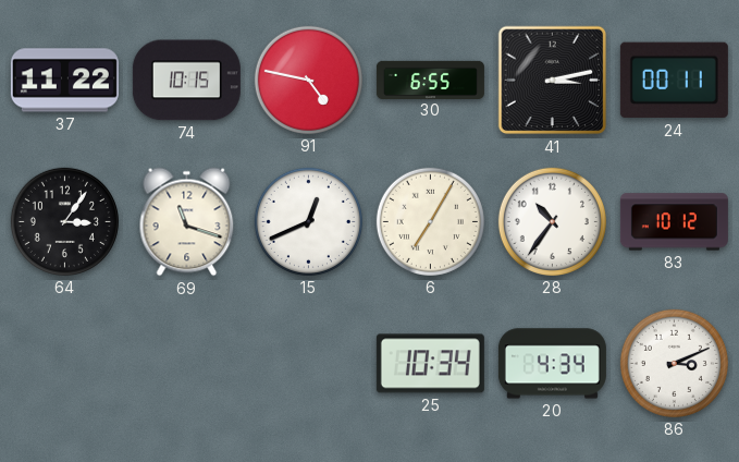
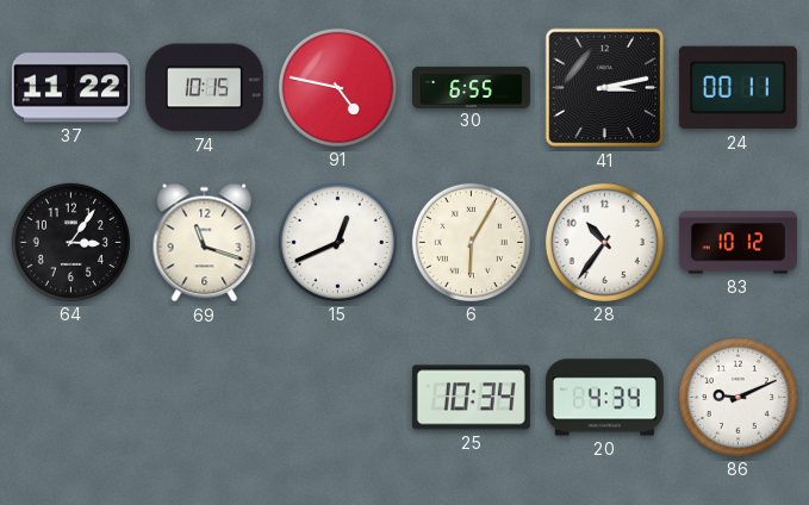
6: 7:05 -> 6:05
86: 3:11 -> 9:11
